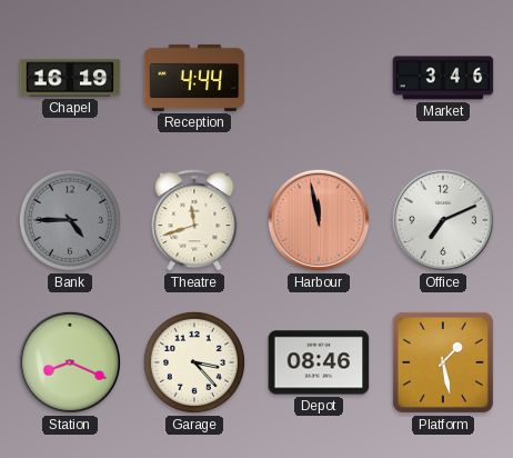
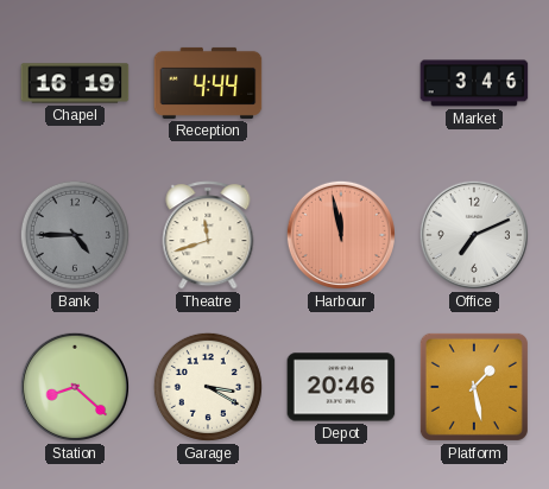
Station: 8:19 -> 8:22
Garage: 3:23 -> 3:20
Depot: 08:46 -> 20:46
